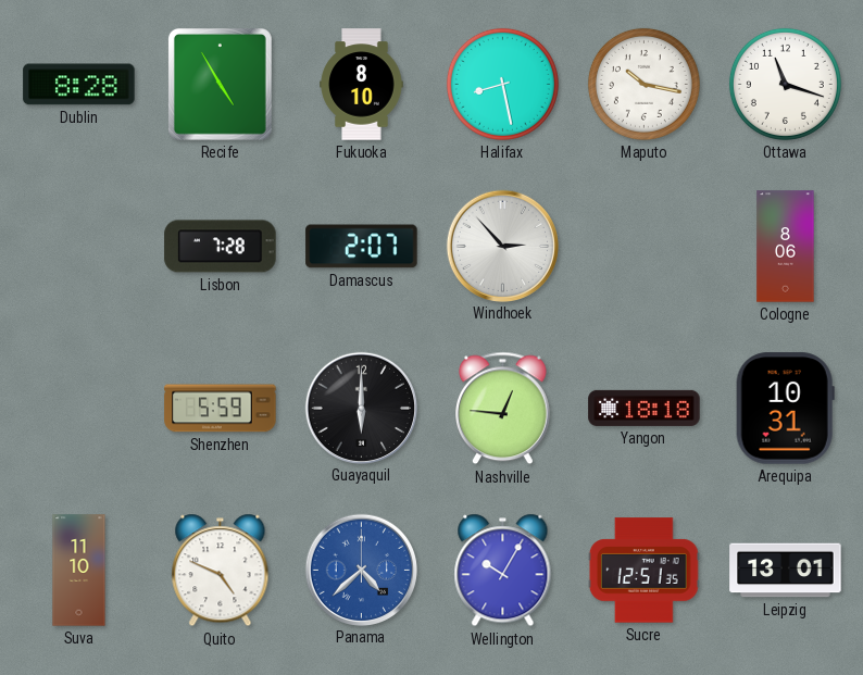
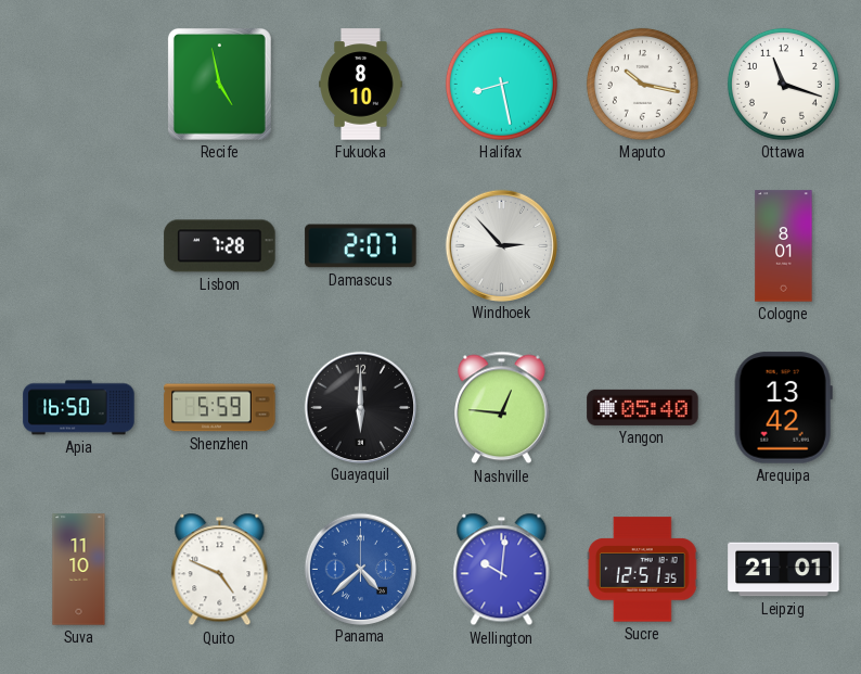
Dublin: 8:28 -> none
Recife: 4:55 -> 4:58
Cologne: 8:06 -> 8:01
Apia: none -> 16:50
Yangon: 18:18 -> 05:40
Arequipa: 10:31 -> 13:42
Wellington: 10:05 -> 10:01
Leipzig: 13:01 -> 21:01
